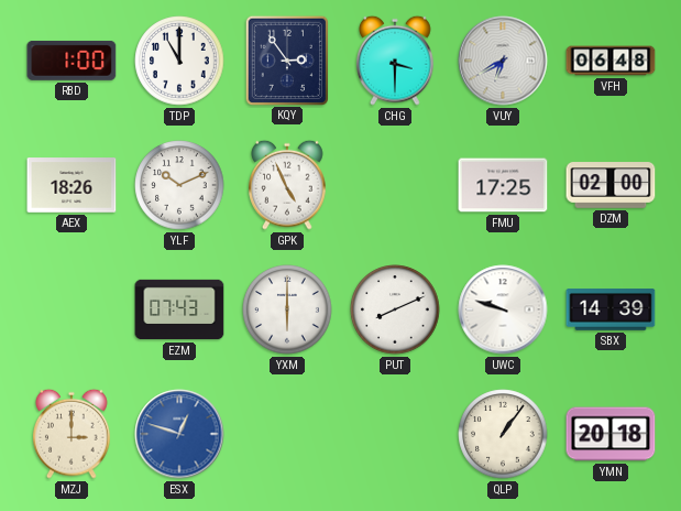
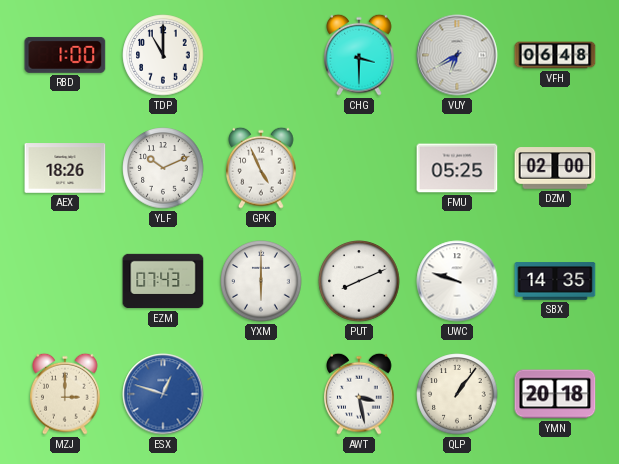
KQY: 2:54 -> none
FMU: 17:25 -> 05:25
SBX: 14:39 -> 14:35
AWT: none -> 3:28
